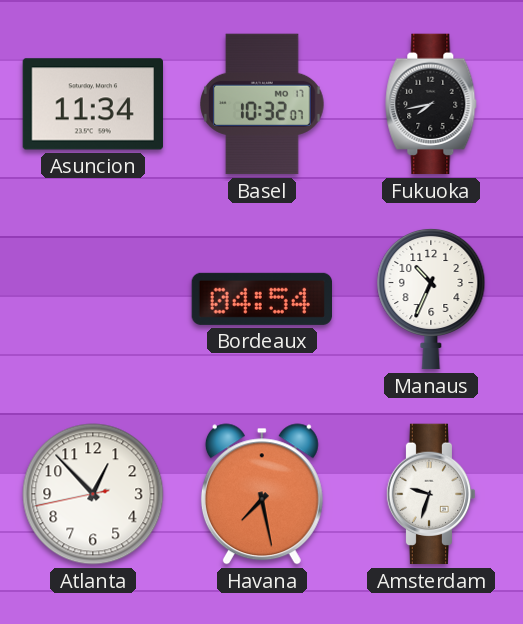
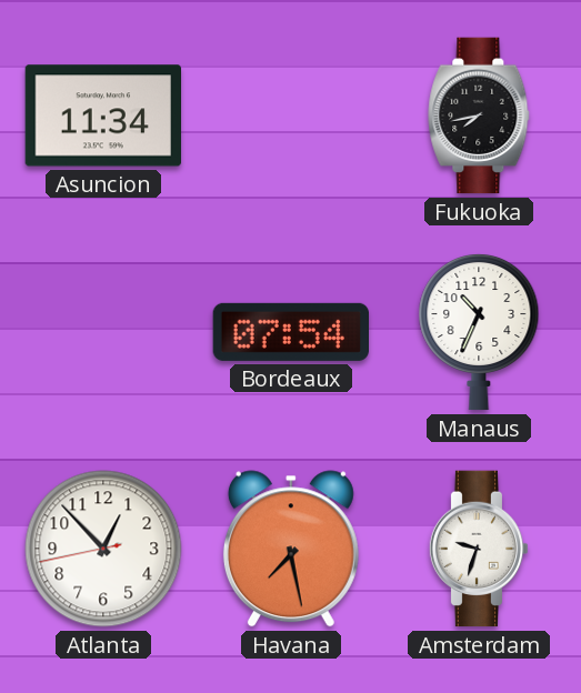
Basel: 10:32 -> none
Bordeaux: 04:54 -> 07:54
